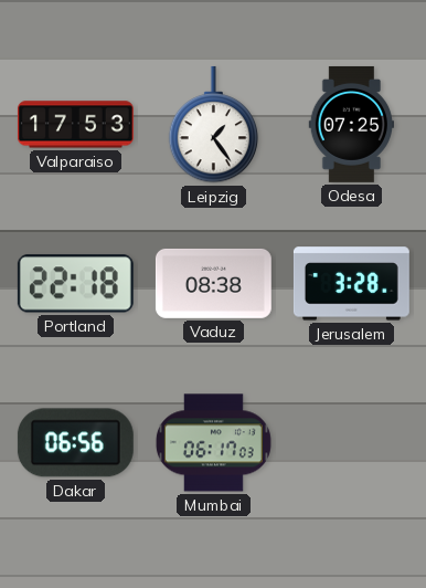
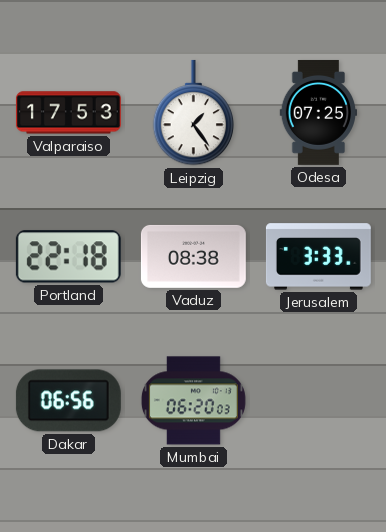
Jerusalem: 3:28 -> 3:33
Mumbai: 06:17 -> 06:20
